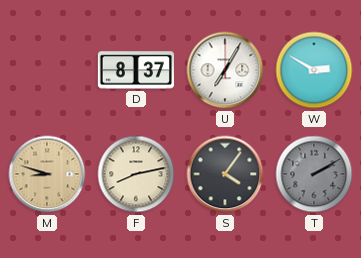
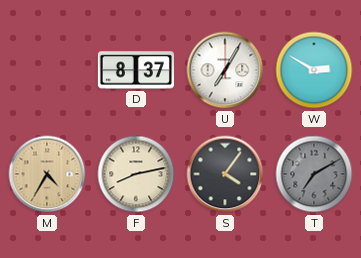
M: 8:48 -> 4:35
T: 2:10 -> 7:10
